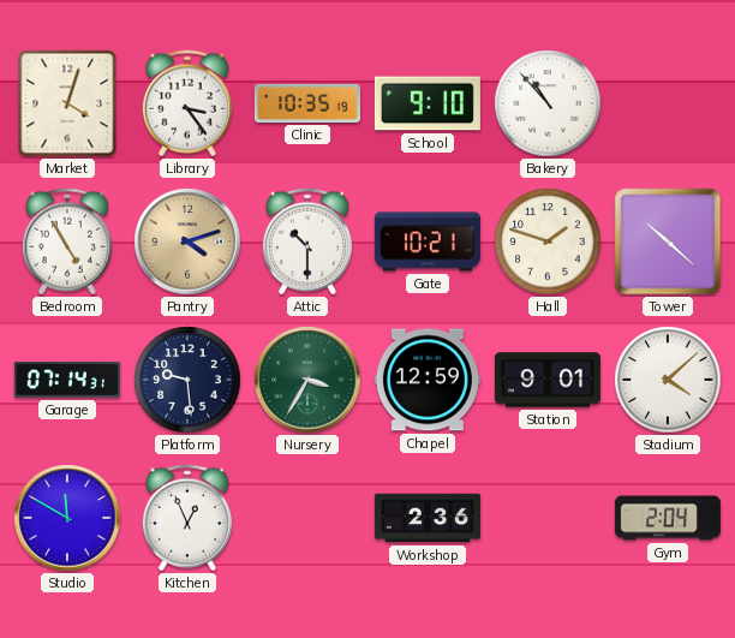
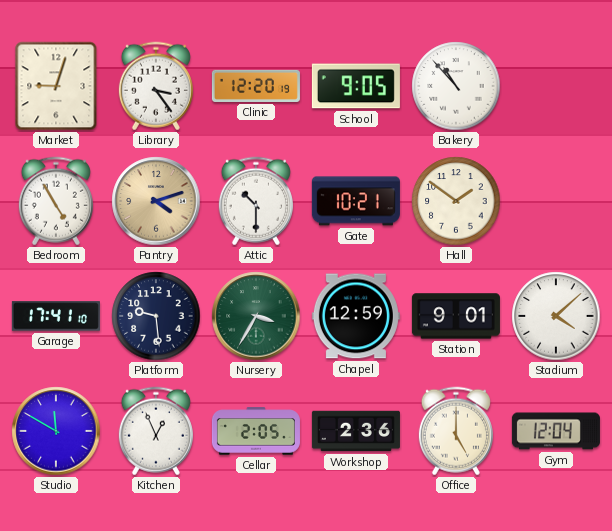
Market: 4:03 -> 9:03
Clinic: 10:35 -> 12:20
School: 9:10 -> 9:05
Hall: 1:48 -> 1:51
Tower: 10:22 -> none
Garage: 07:14 -> 17:41
Cellar: none -> 2:05
Office: none -> 5:00
Gym: 2:04 -> 12:04
